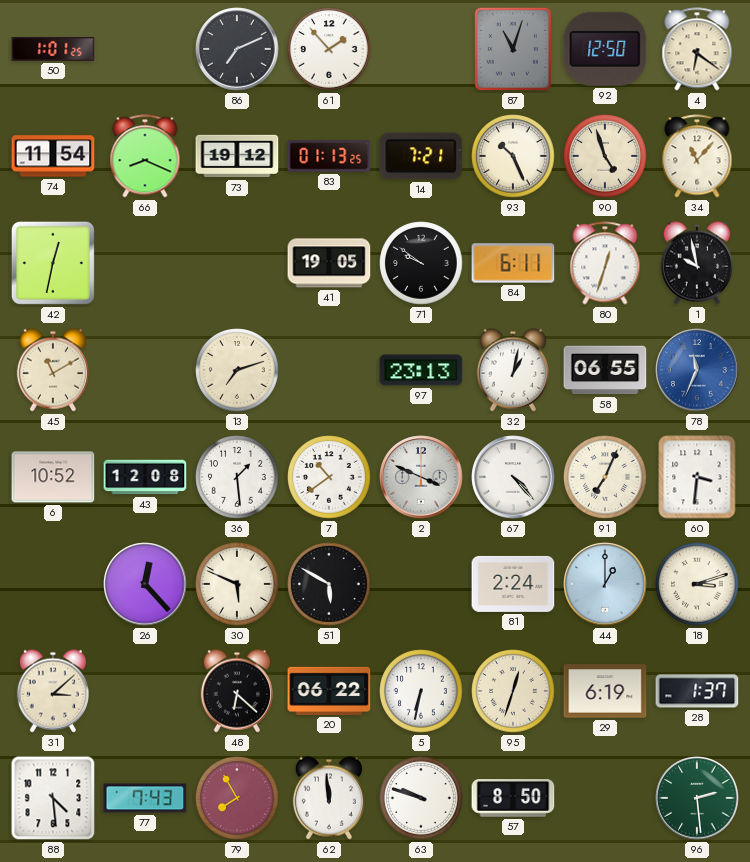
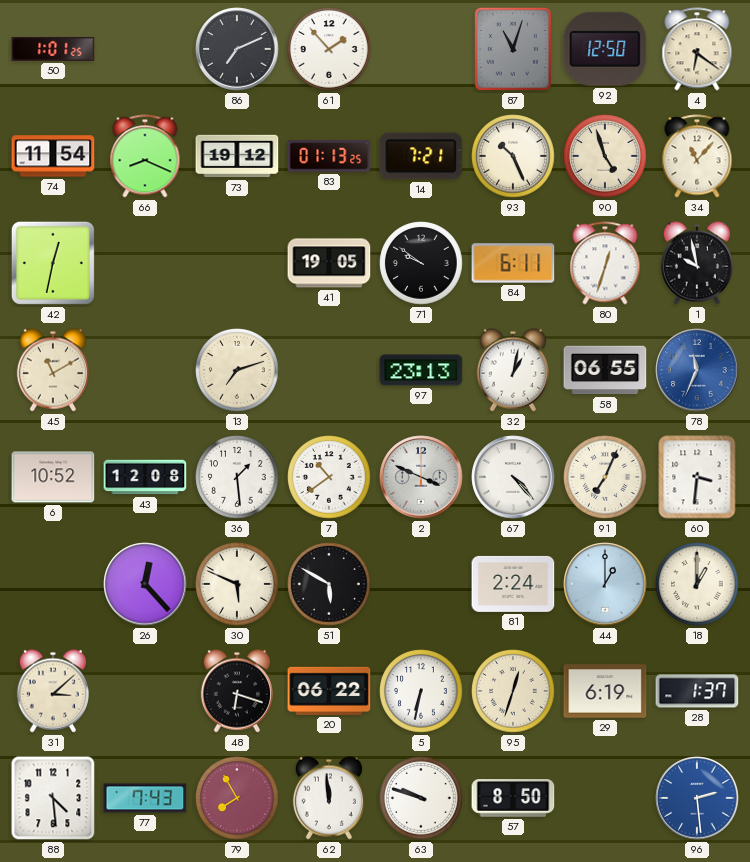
18: 3:12 -> 1:00
48: 6:22 -> 6:18
96 dial: green -> blue
